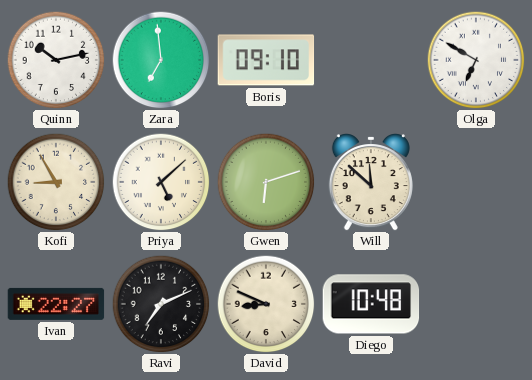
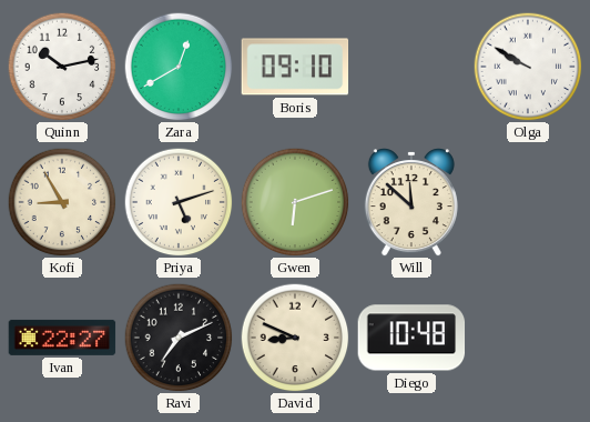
Zara: 6:59 -> 12:40
Olga: 6:50 -> 9:50
Priya: 5:08 -> 5:12
